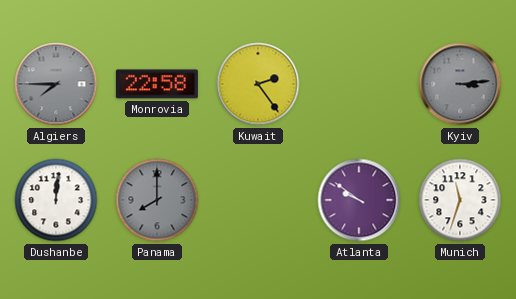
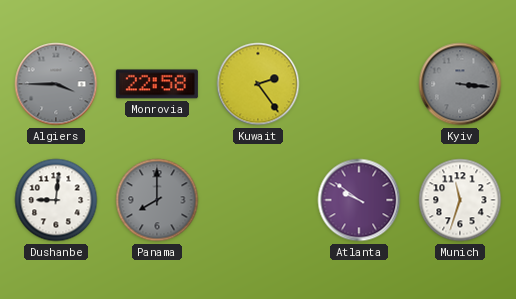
Algiers: 7:45 -> 3:45
Kyiv: 3:14 -> 3:16
Dushanbe: 12:01 -> 9:01
